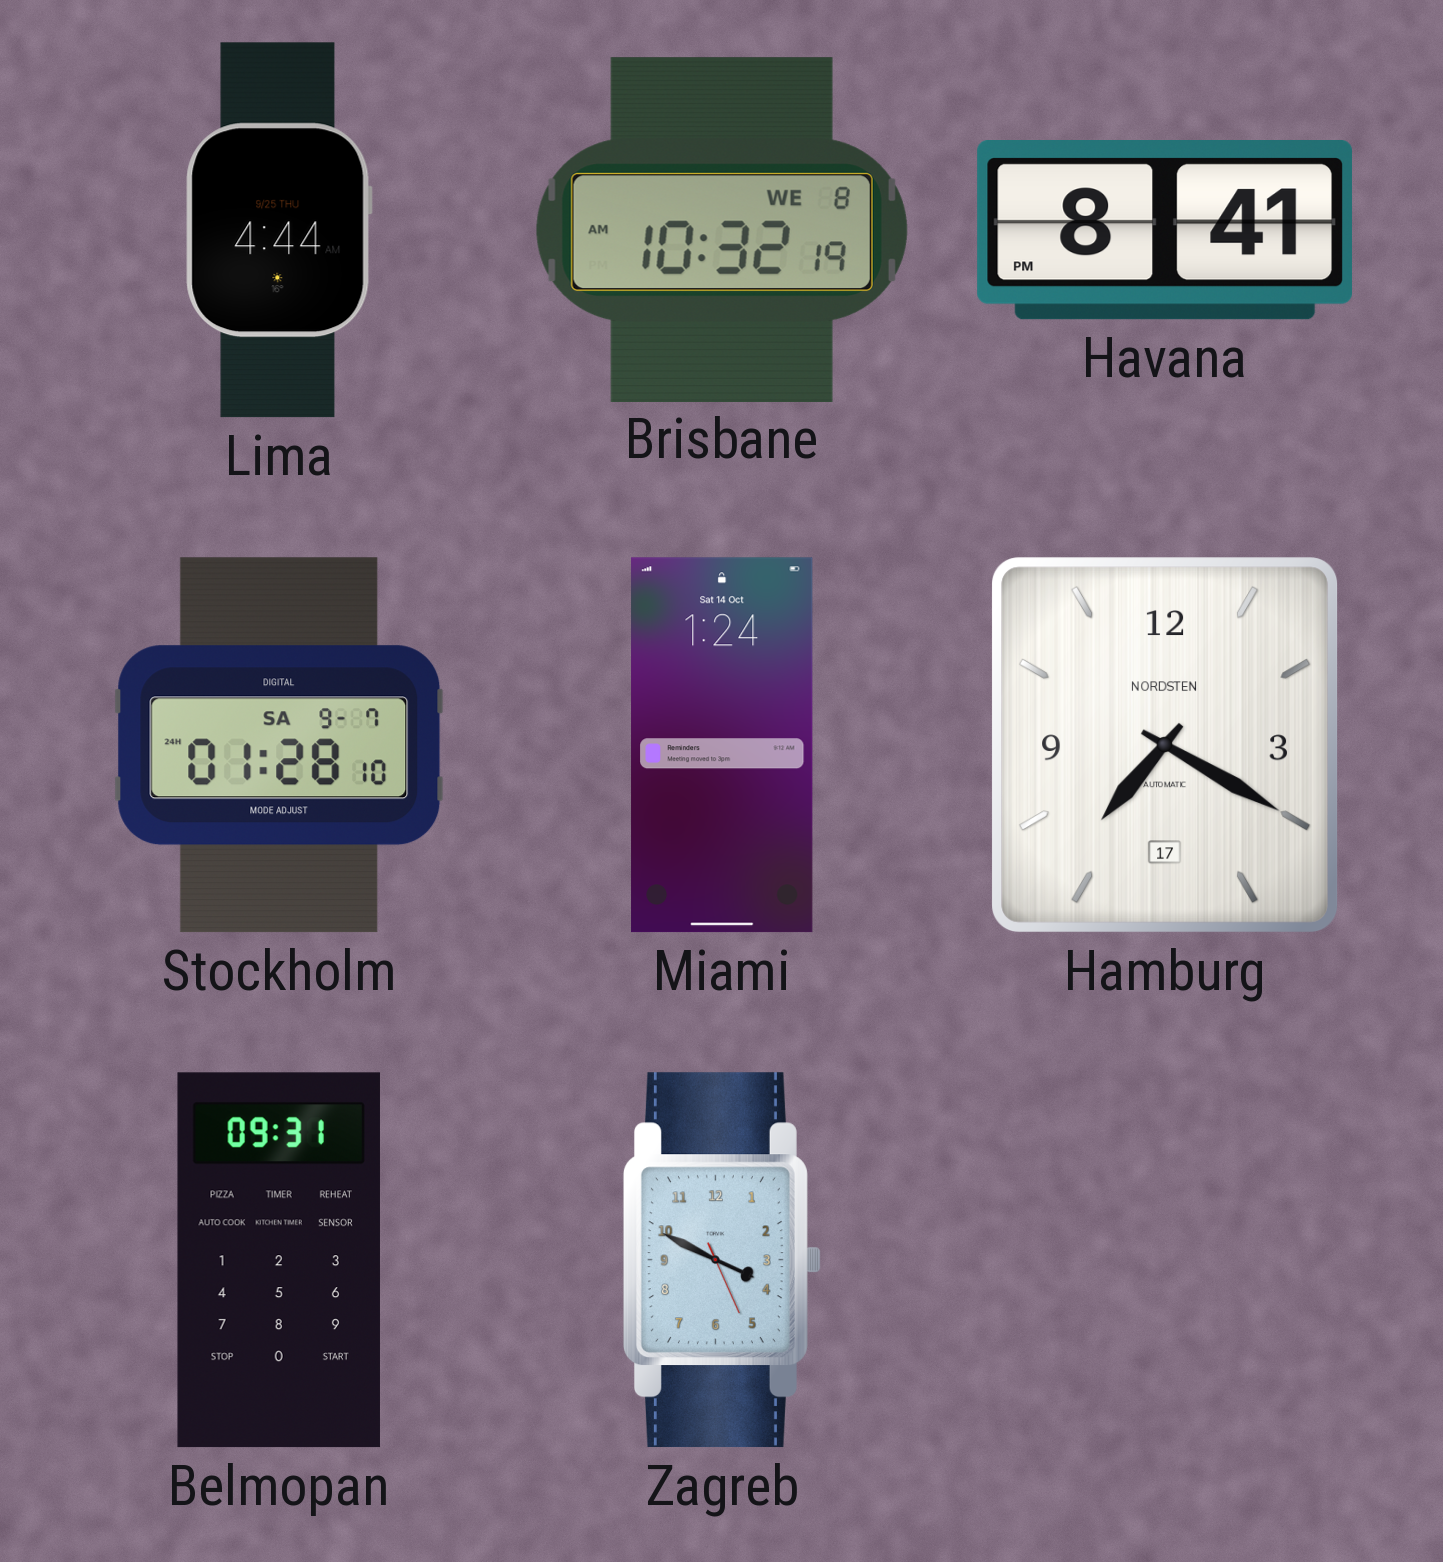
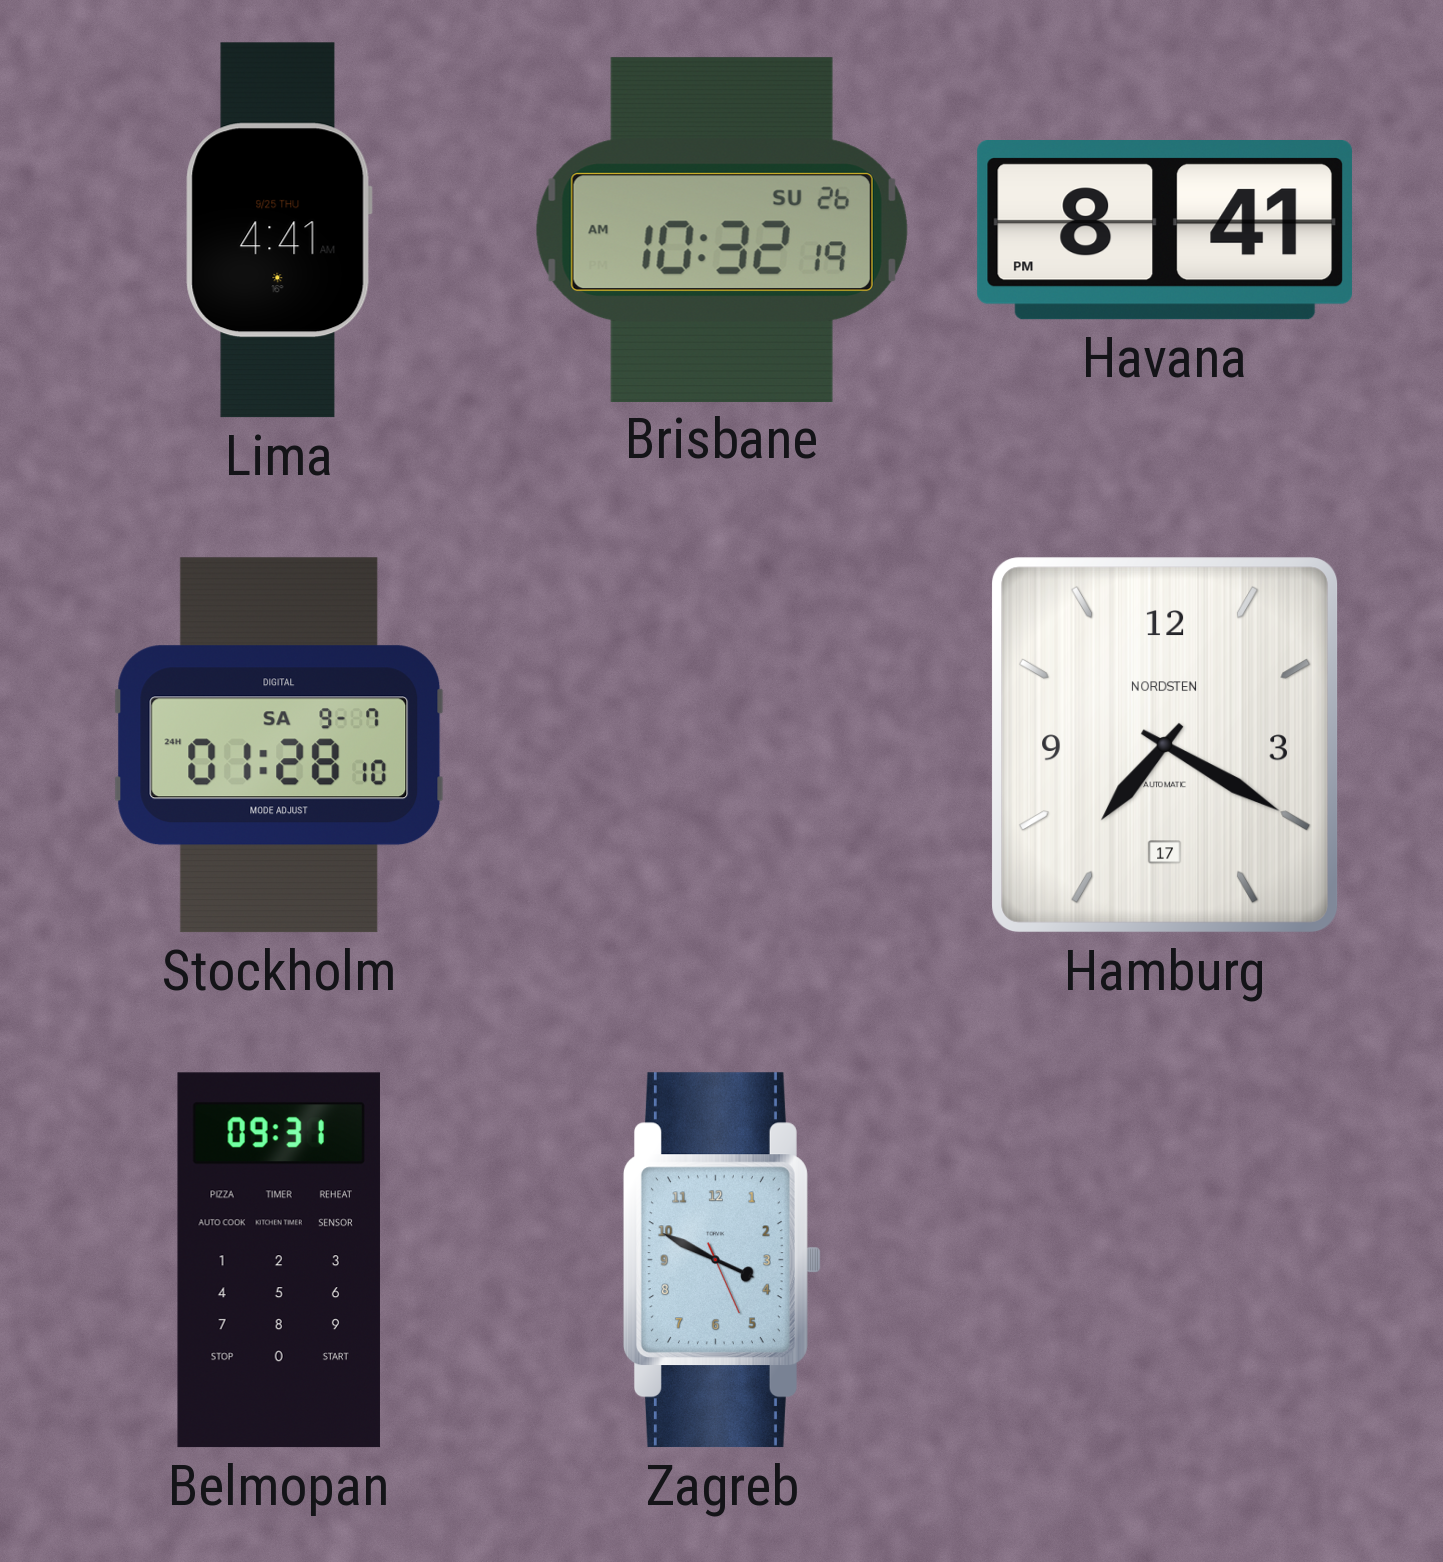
Lima: 4:44 -> 4:41
Brisbane date: WE 8 -> SU 26
Miami: 1:24 -> none
